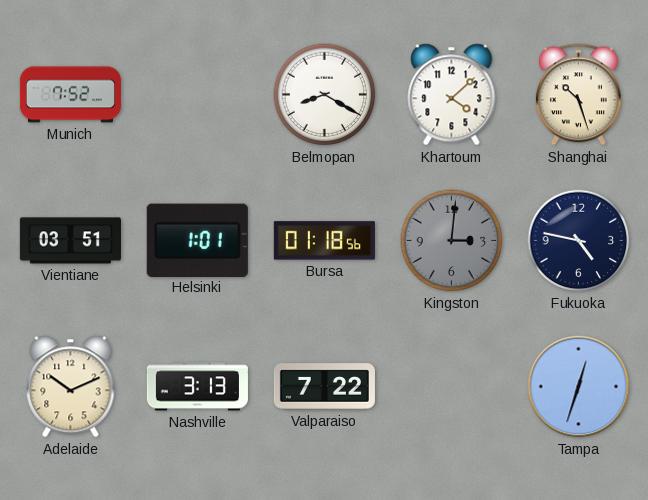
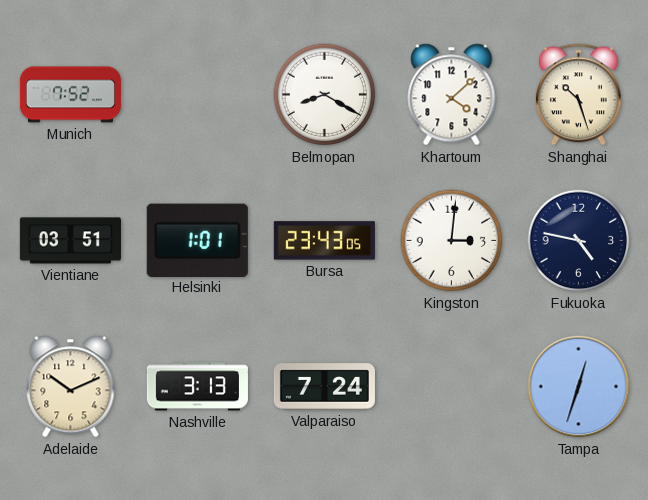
Bursa: 01:18 -> 23:43
Kingston dial: grey -> white
Valparaiso: 7:22 -> 7:24
